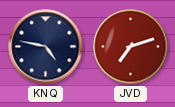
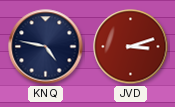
JVD: 7:12 -> 3:12
